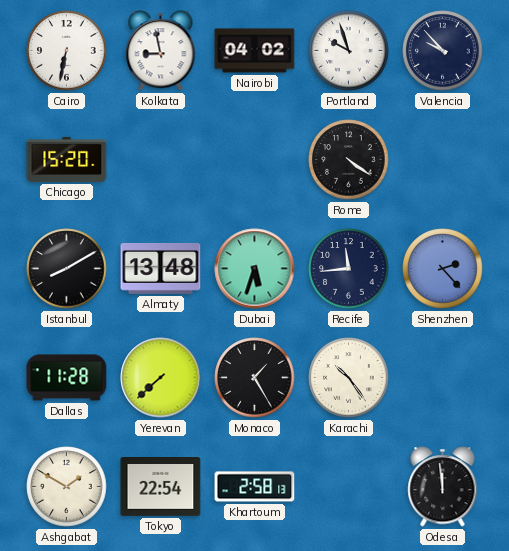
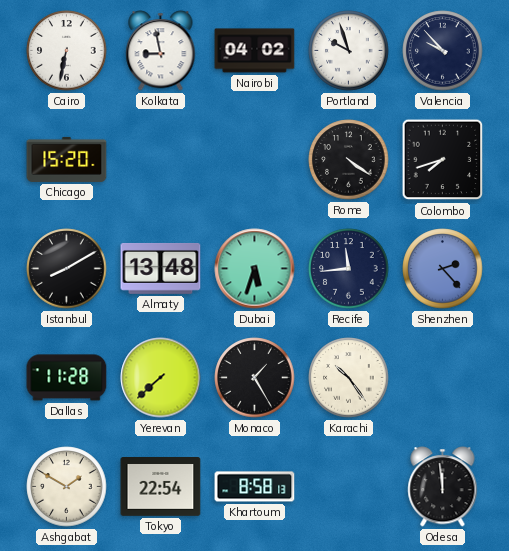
Colombo: none -> 7:42
Khartoum: 2:58 -> 8:58
